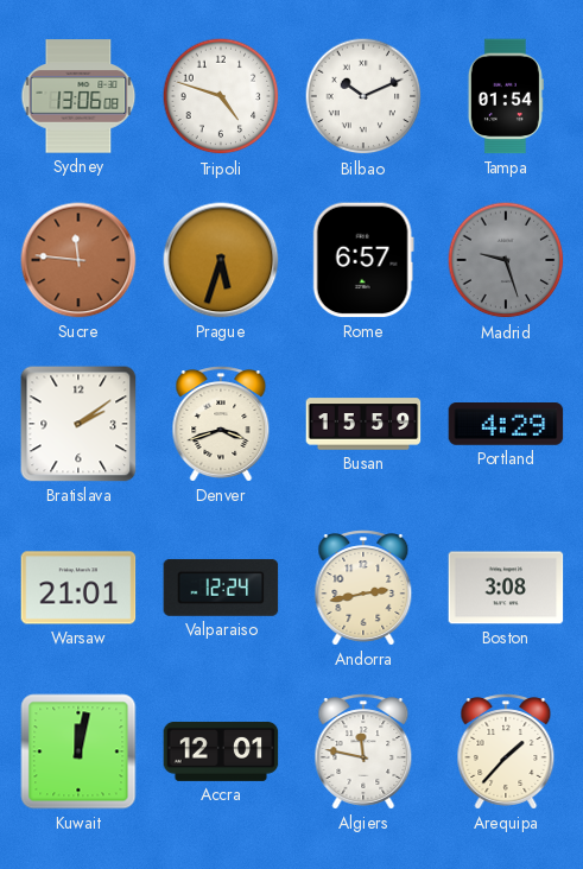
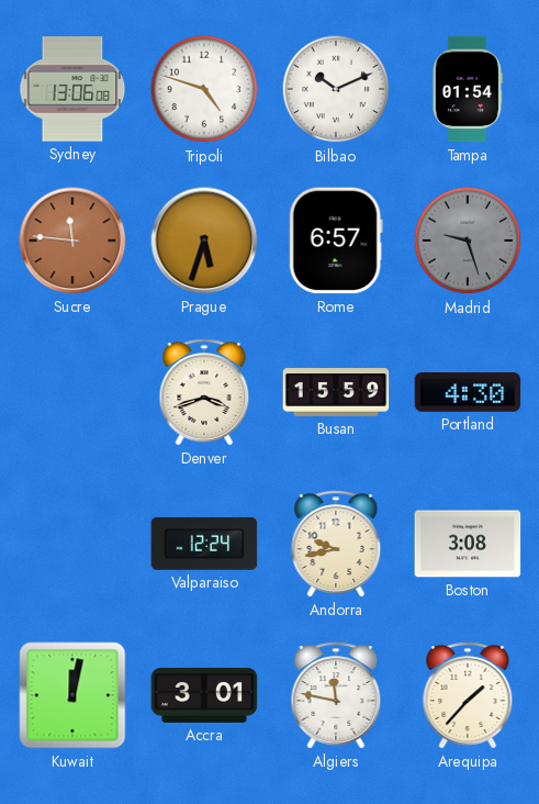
Bratislava: 2:09 -> none
Portland: 4:29 -> 4:30
Warsaw: 21:01 -> none
Andorra: 2:43 -> 9:43
Accra: 12:01 -> 3:01
